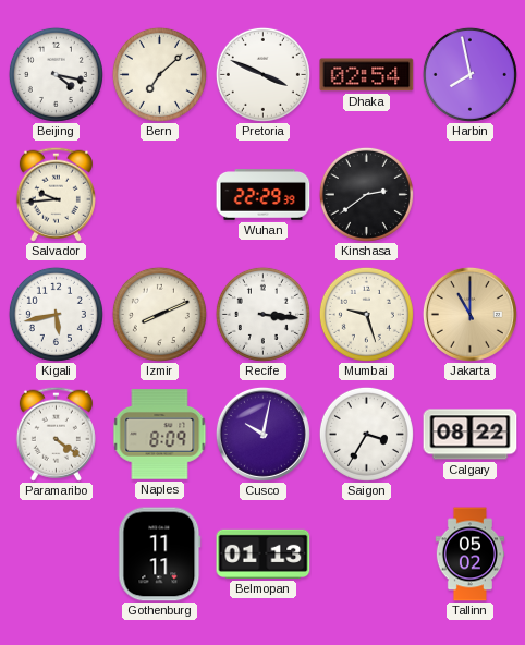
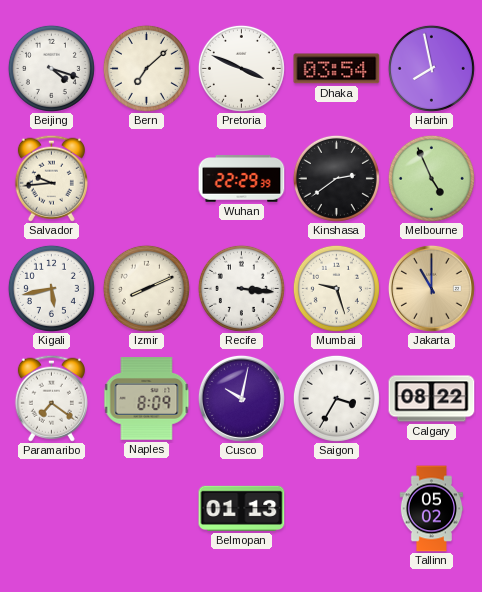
Beijing: 4:17 -> 4:18
Dhaka: 02:54 -> 03:54
Melbourne: none -> 4:56
Paramaribo: 4:21 -> 7:21
Gothenburg: 11:11 -> none
